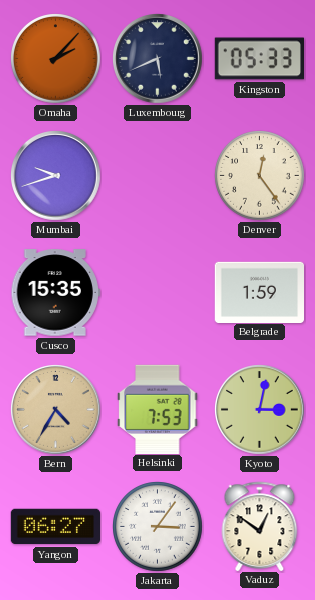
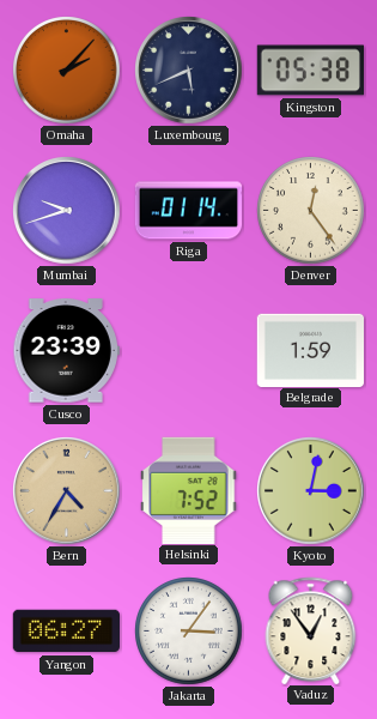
Kingston: 05:33 -> 05:38
Riga: none -> 01:14
Cusco: 15:35 -> 23:39
Helsinki: 7:53 -> 7:52
Vaduz: 12:51 -> 12:54
